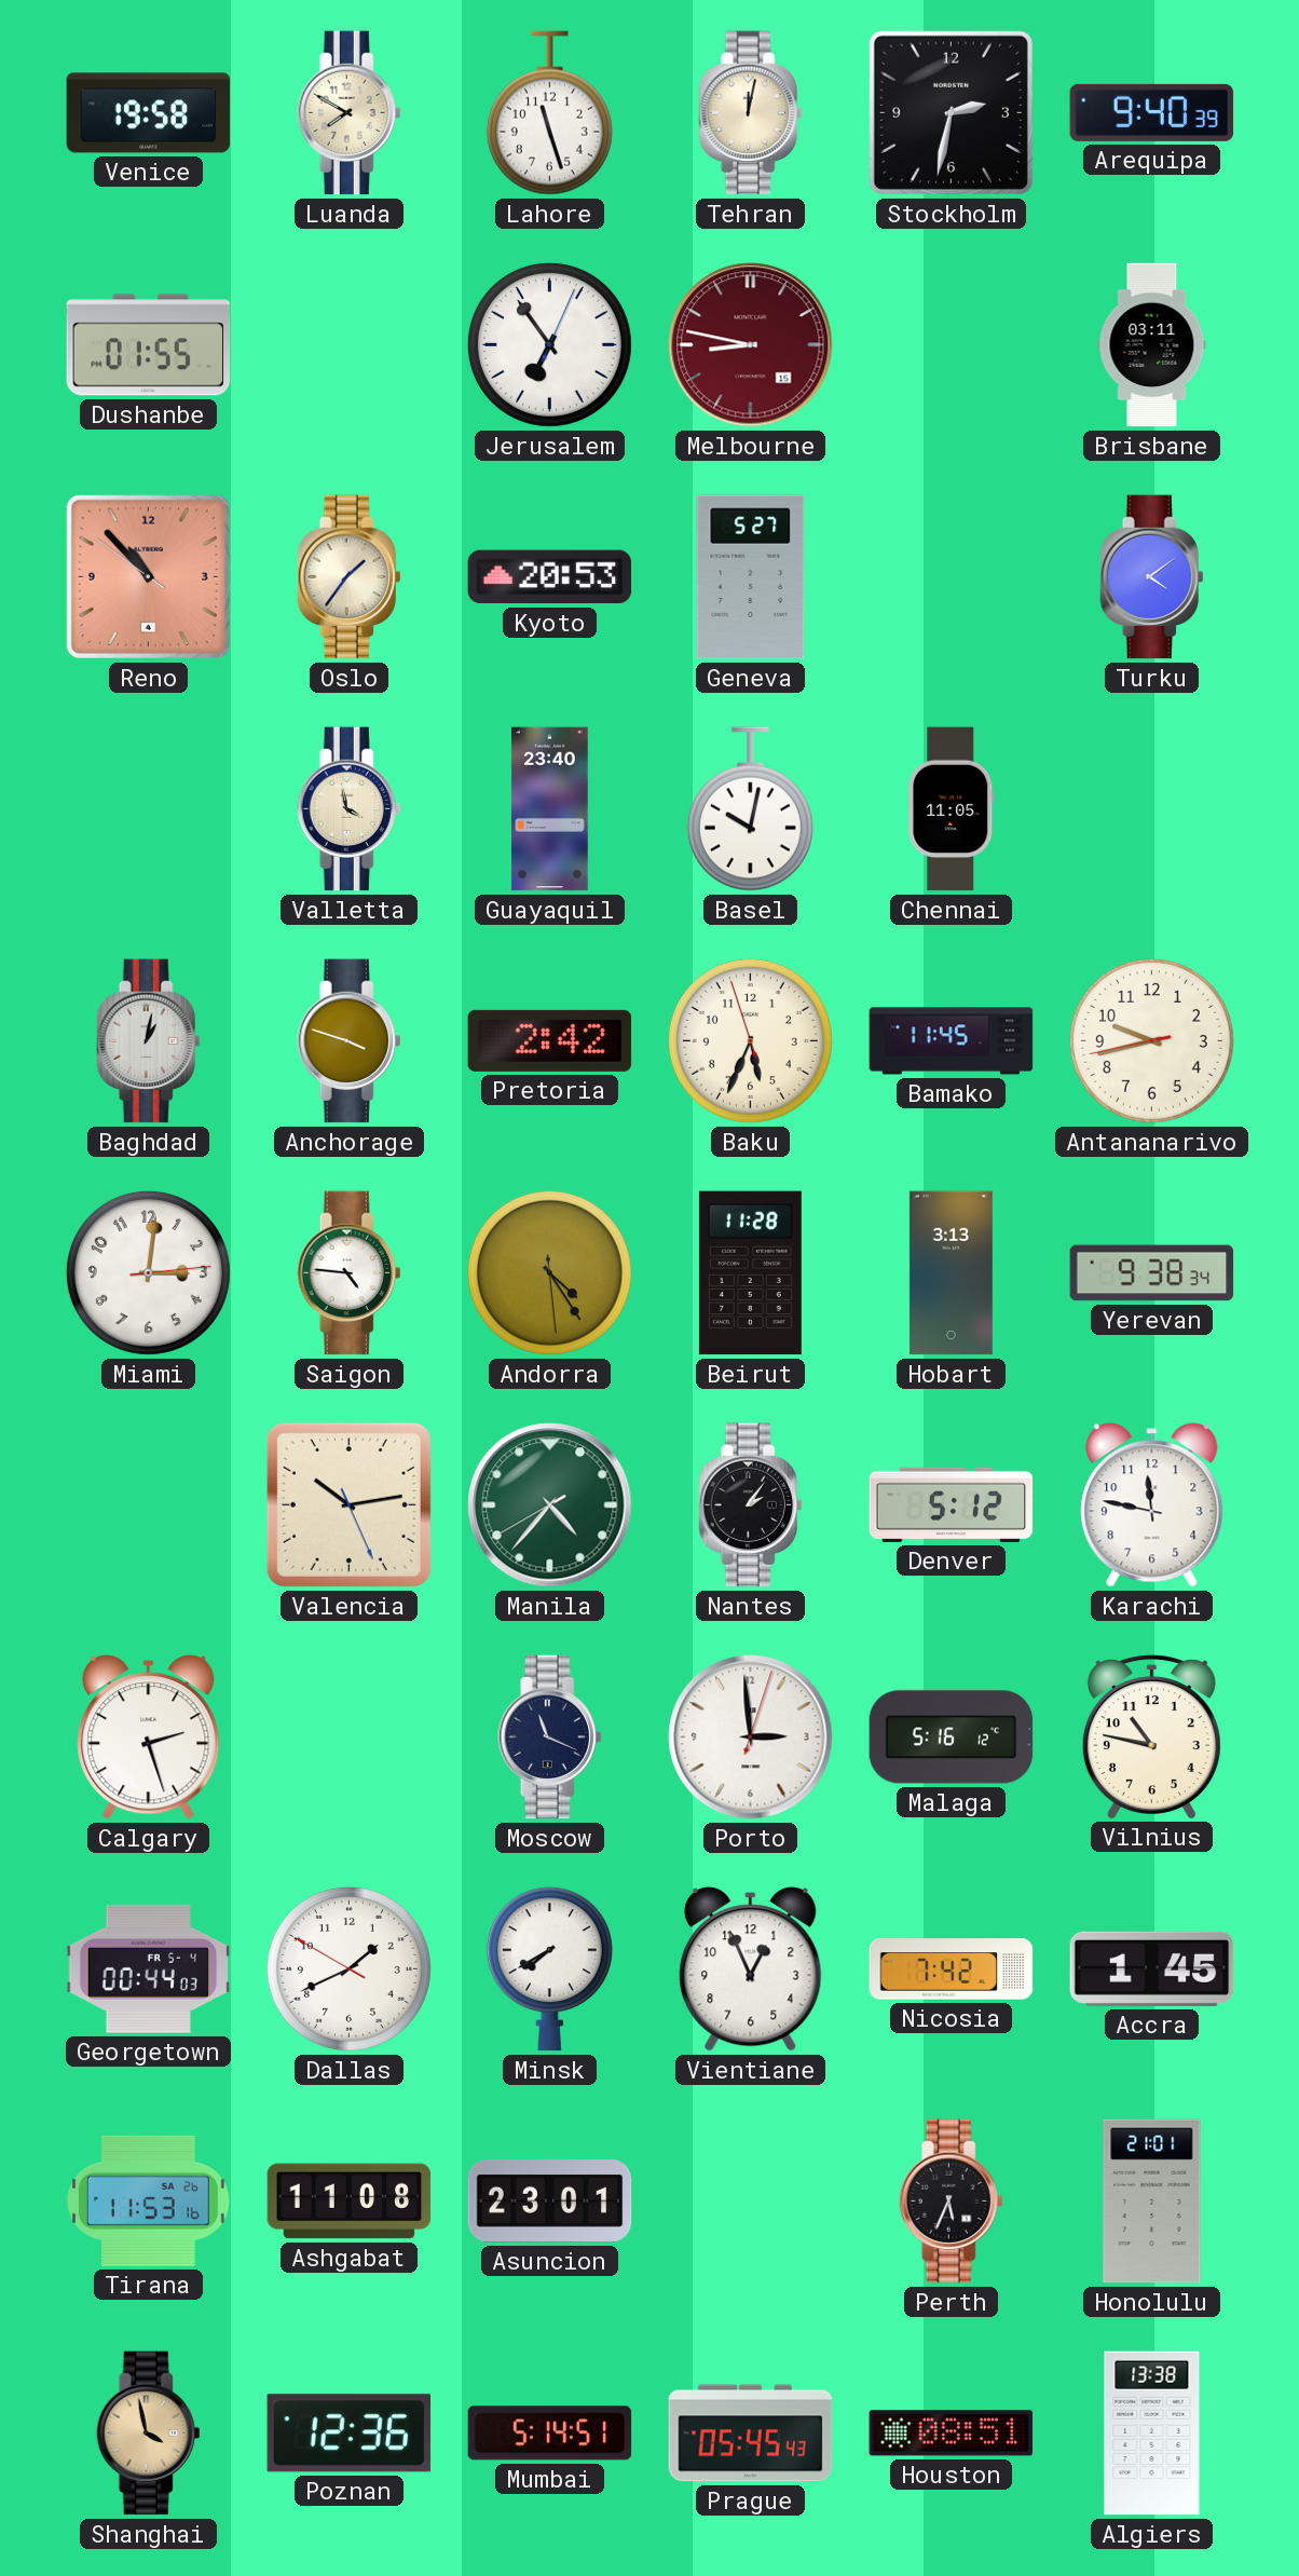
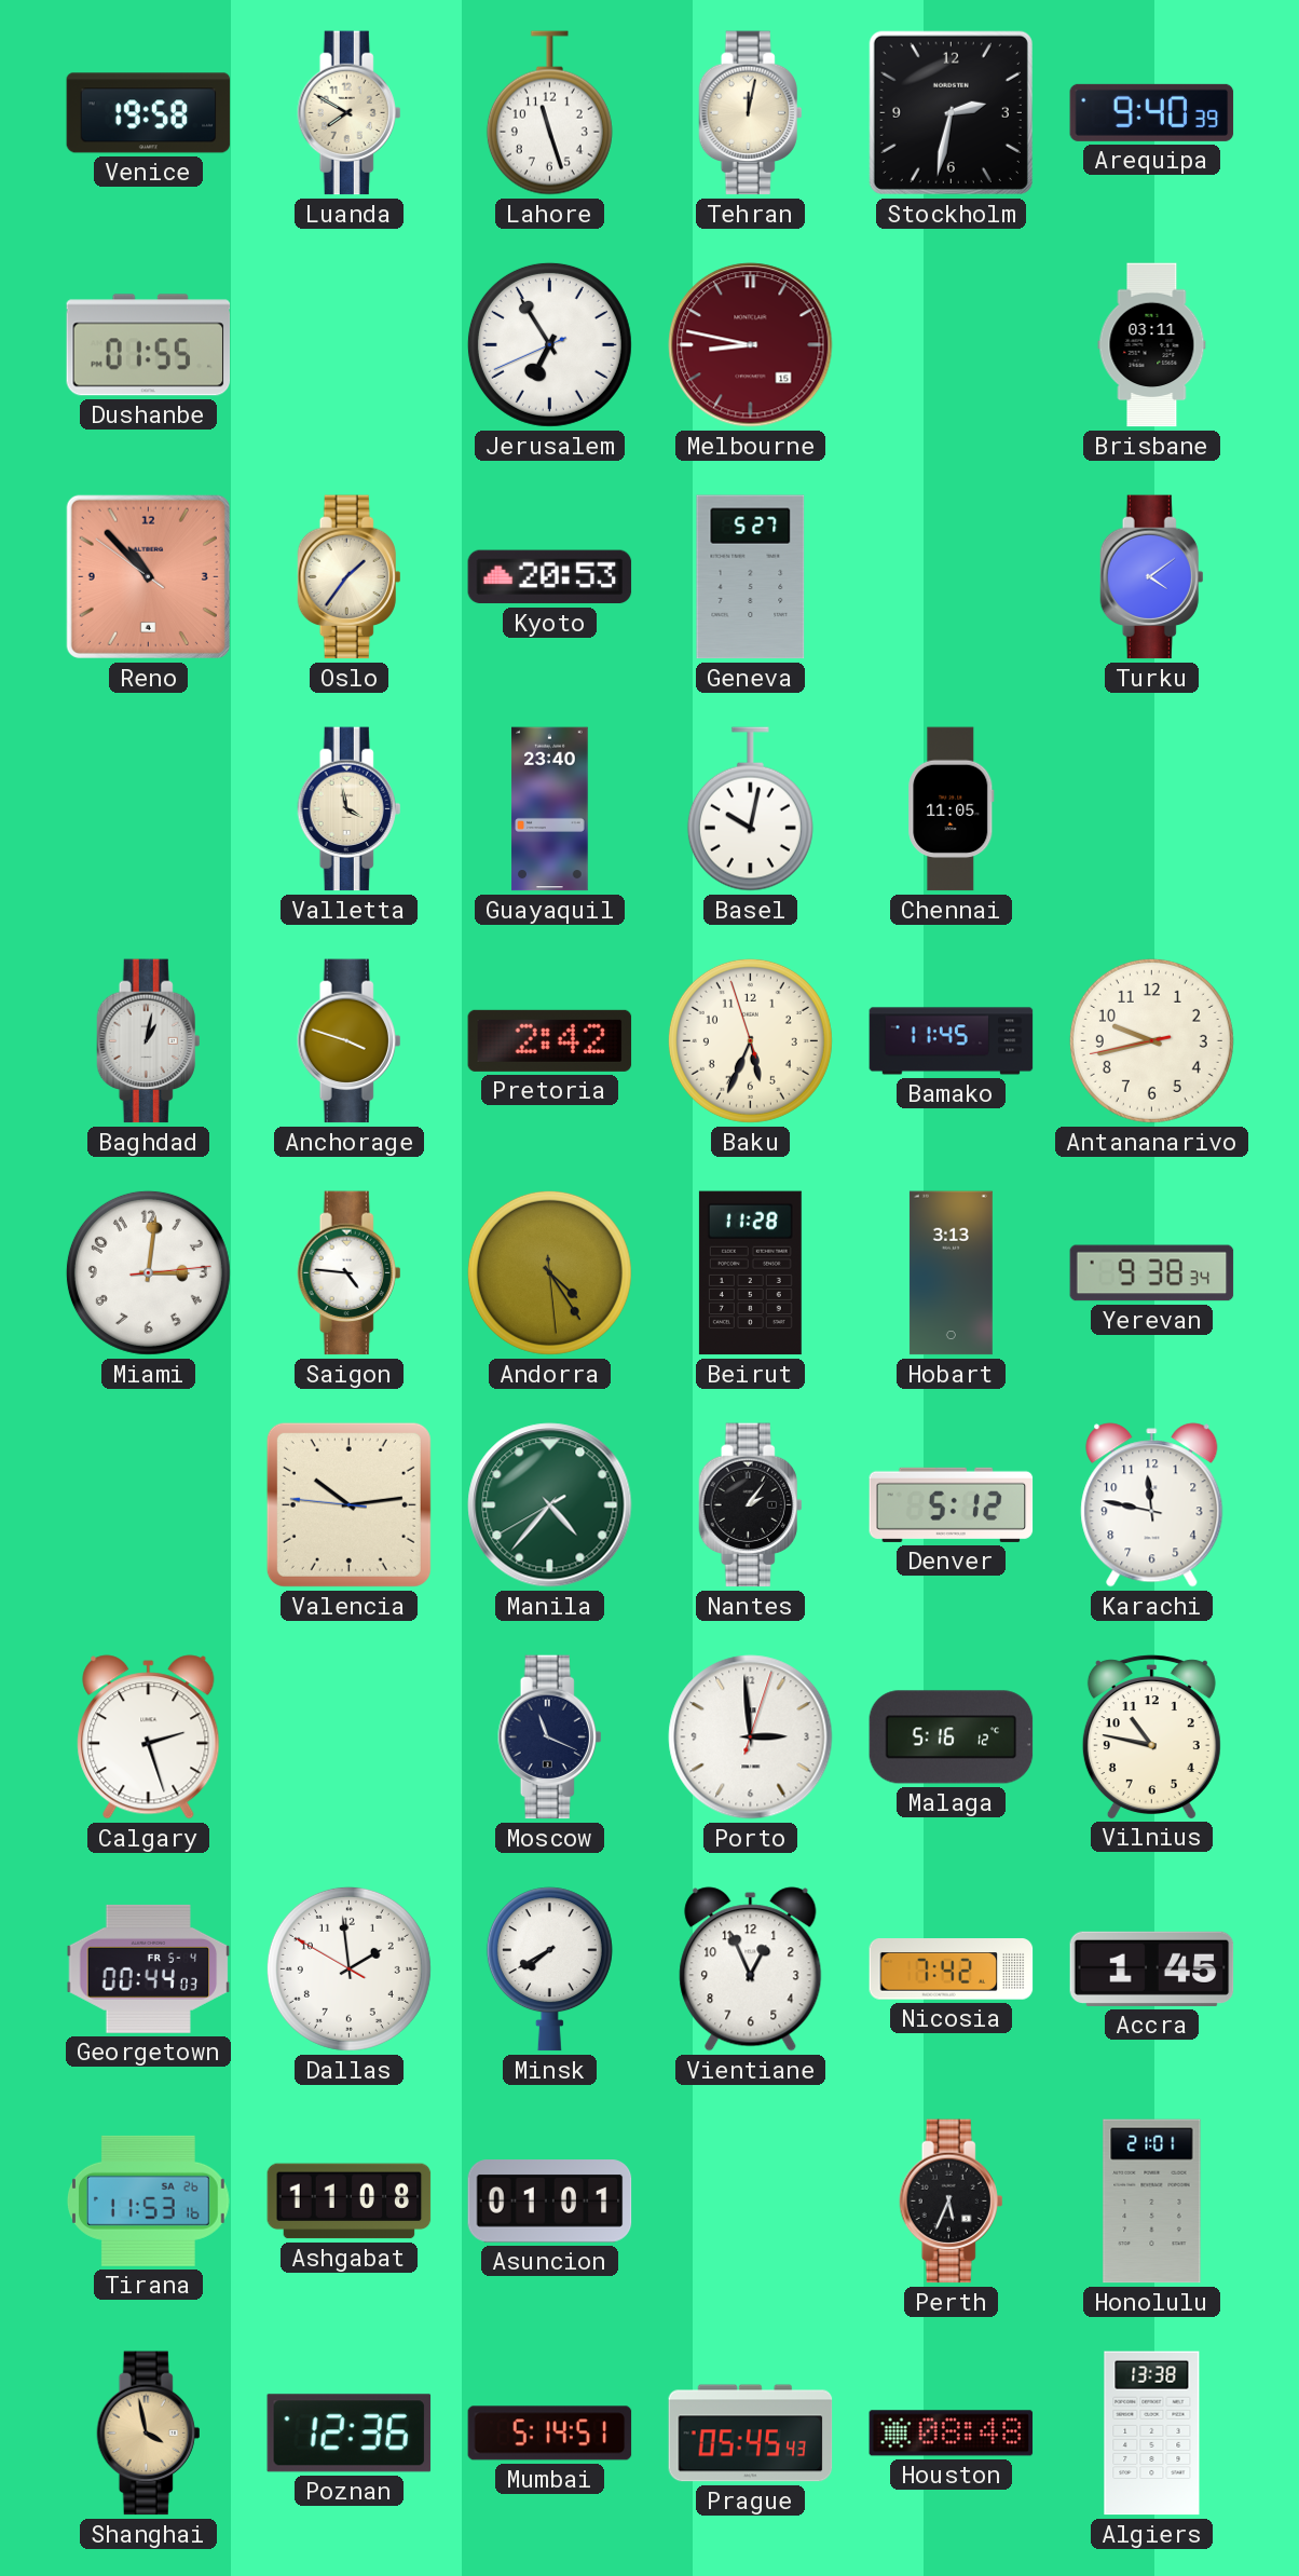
Jerusalem: 6:54:04 -> 6:54:41
Valencia: 10:13:26 -> 10:13:46
Dallas: 1:40 -> 1:58
Asuncion: 23:01 -> 01:01
Houston: 08:51 -> 08:48
